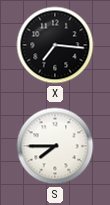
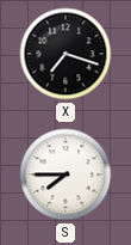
X: 7:16 -> 7:18
